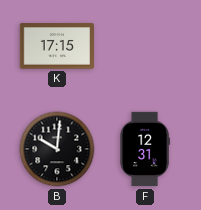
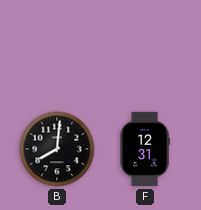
K: 17:15 -> none
B: 10:01 -> 8:01
